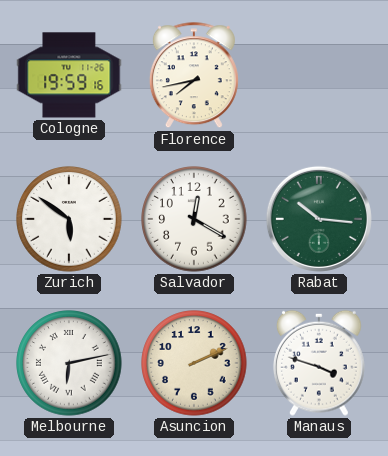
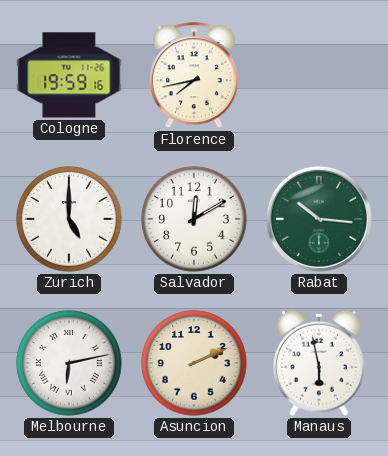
Zurich: 5:51 -> 5:00
Salvador: 12:20 -> 12:10
Manaus: 3:48 -> 5:58
